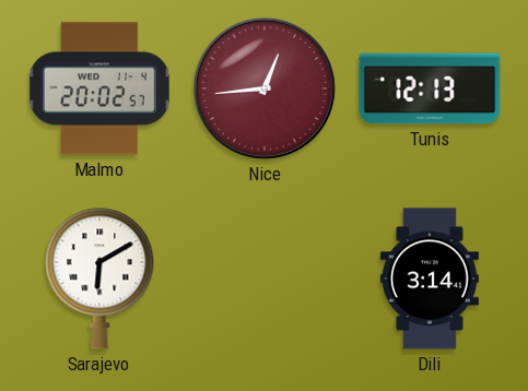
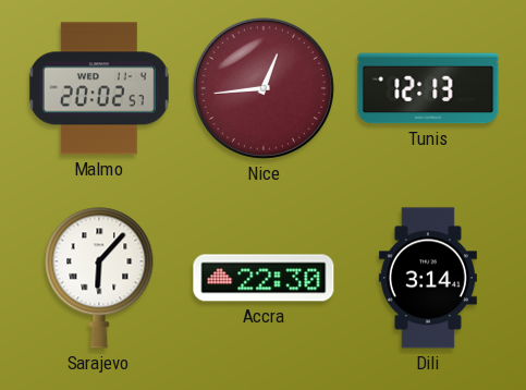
Sarajevo: 6:10 -> 6:07
Accra: none -> 22:30
